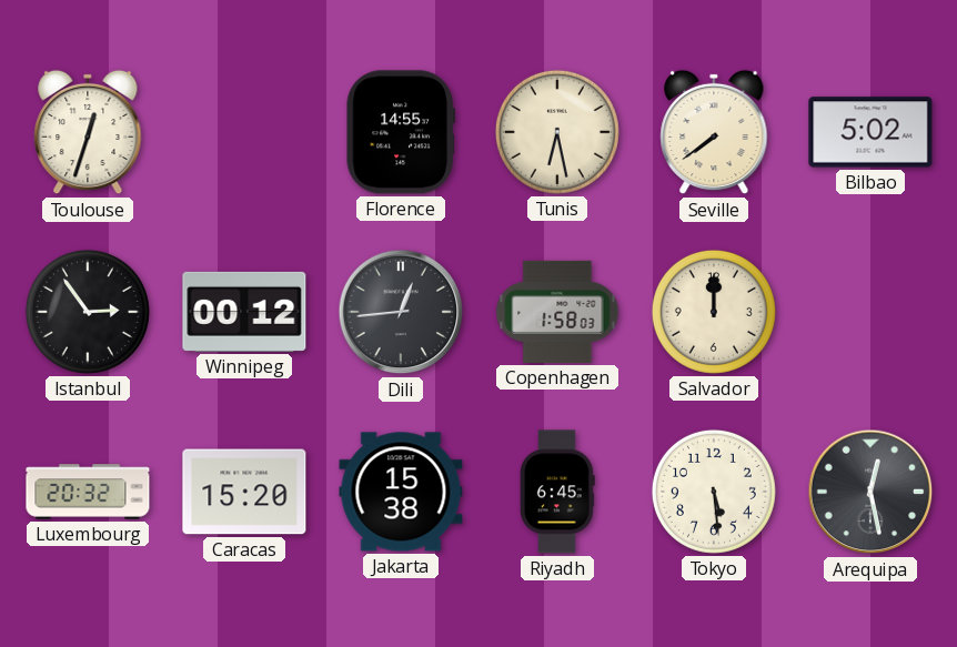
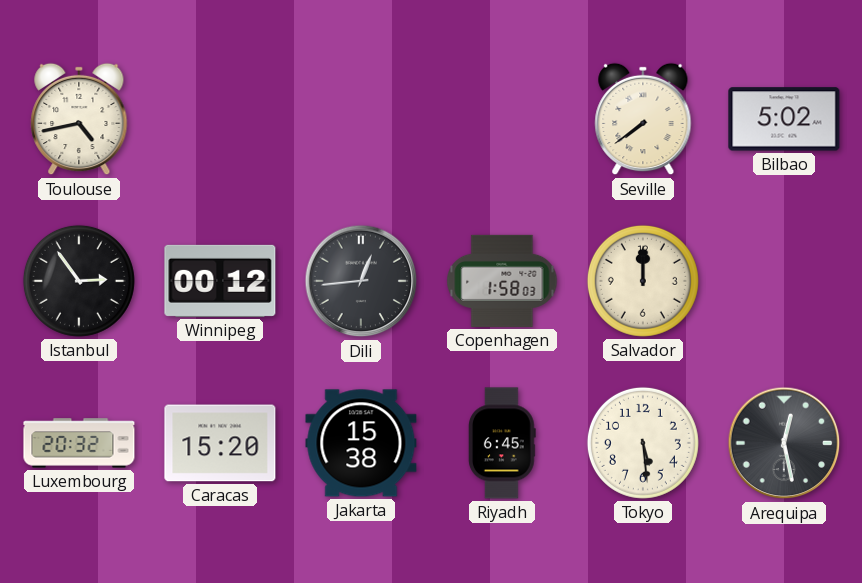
Toulouse: 12:33 -> 4:43
Florence: 14:55 -> none
Tunis: 6:28 -> none
